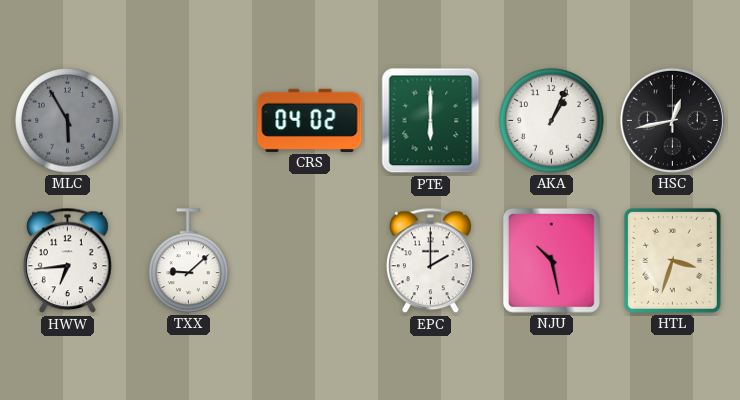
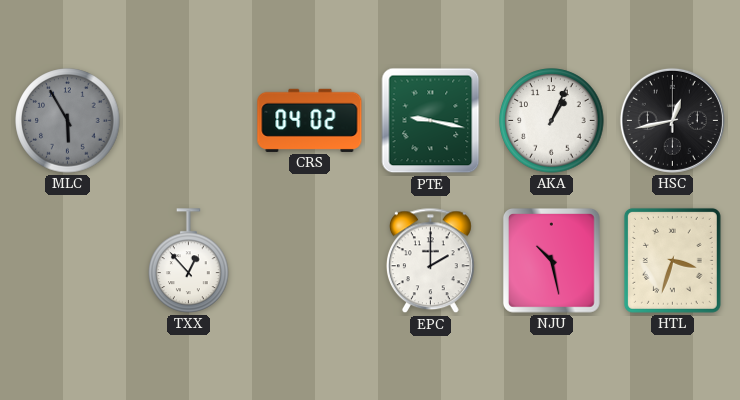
PTE: 6:00 -> 9:17
HWW: 6:44 -> none
TXX: 9:08 -> 12:53
